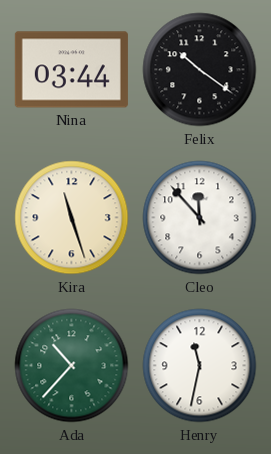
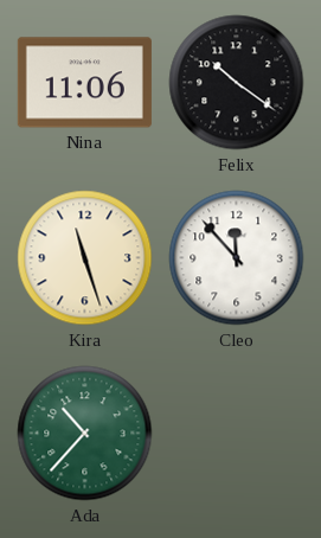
Nina: 03:44 -> 11:06
Henry: 11:32 -> none
